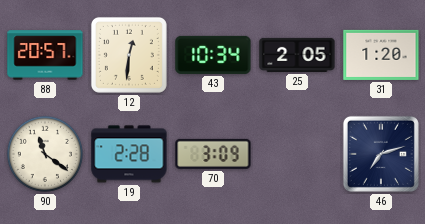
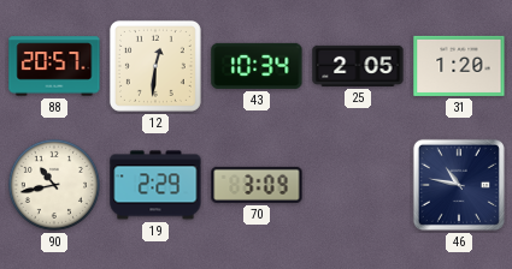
90: 11:21 -> 10:43
19: 2:28 -> 2:29
46: 7:12 -> 10:47
